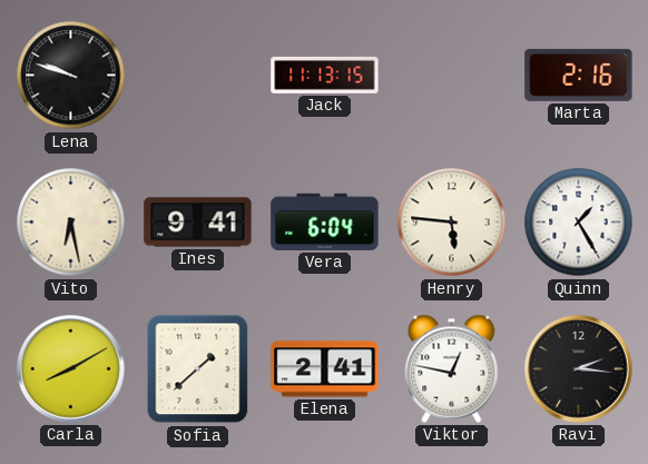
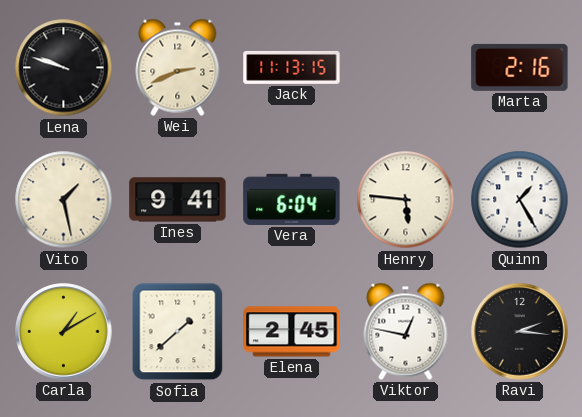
Wei: none -> 2:41
Vito: 6:28 -> 1:28
Carla: 8:10 -> 1:10
Elena: 2:41 -> 2:45
